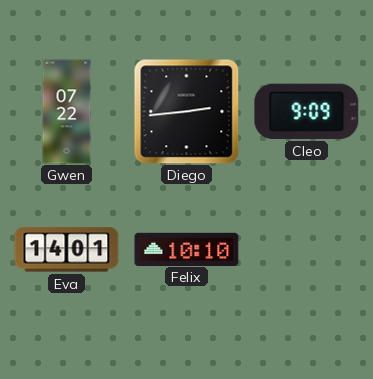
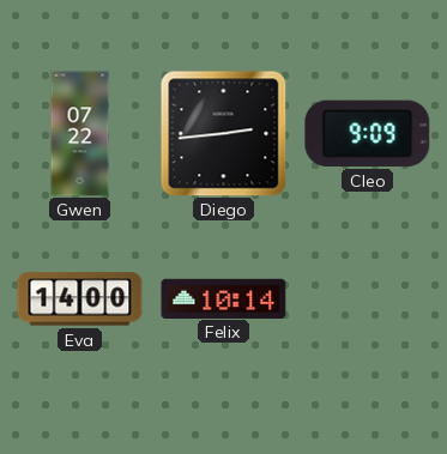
Eva: 14:01 -> 14:00
Felix: 10:10 -> 10:14
